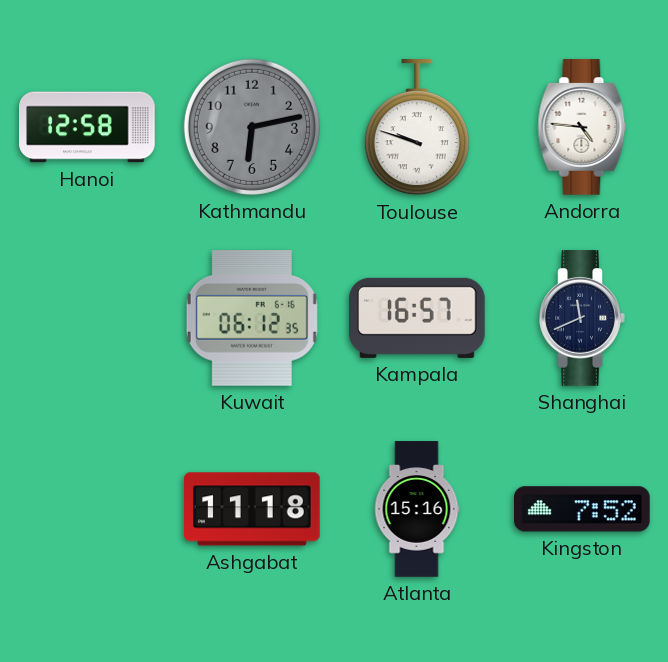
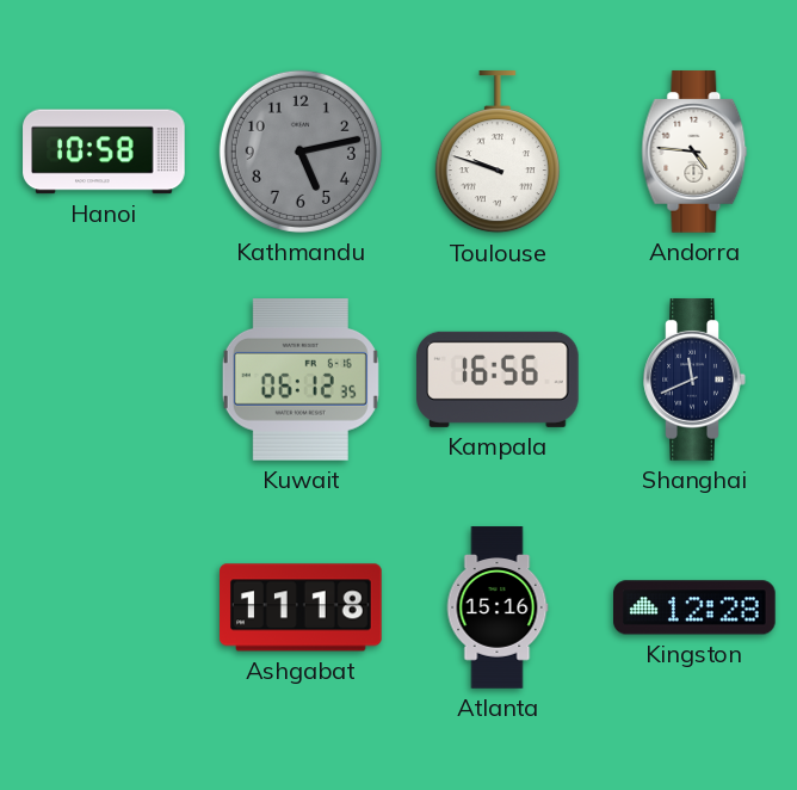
Hanoi: 12:58 -> 10:58
Kathmandu: 6:13 -> 5:13
Kampala: 16:57 -> 16:56
Kingston: 7:52 -> 12:28
